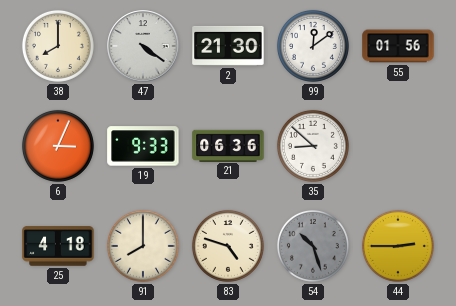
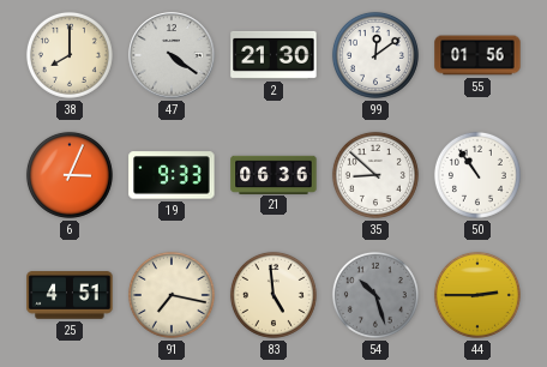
50: none -> 10:54
25: 4:18 -> 4:51
91: 8:00 -> 7:17
83: 4:48 -> 4:59
